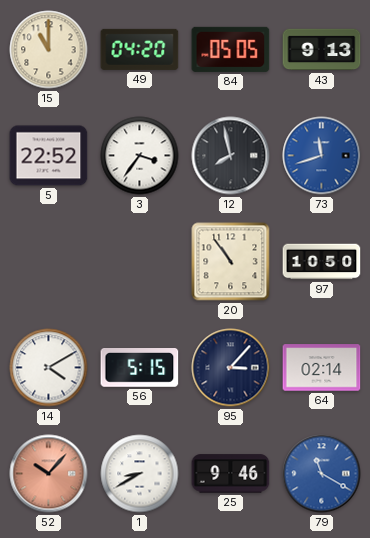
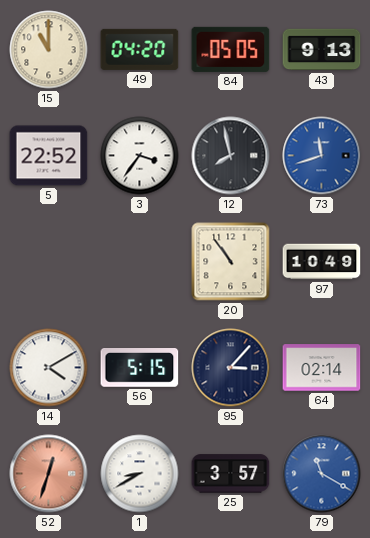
97: 10:50 -> 10:49
52: 10:07 -> 12:33
25: 9:46 -> 3:57
